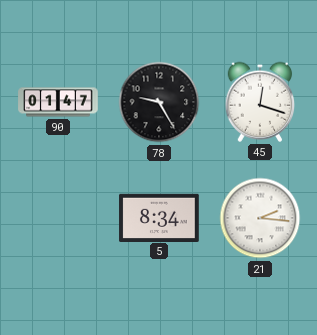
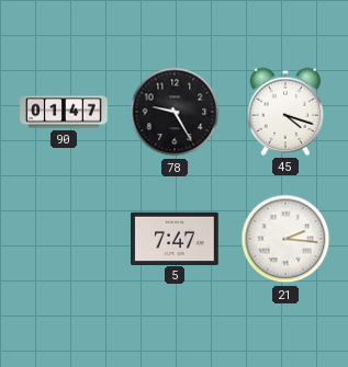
45: 12:18 -> 4:18
5: 8:34 -> 7:47
